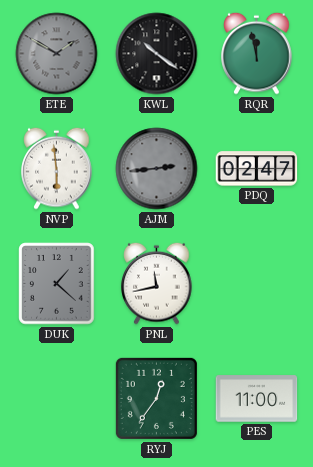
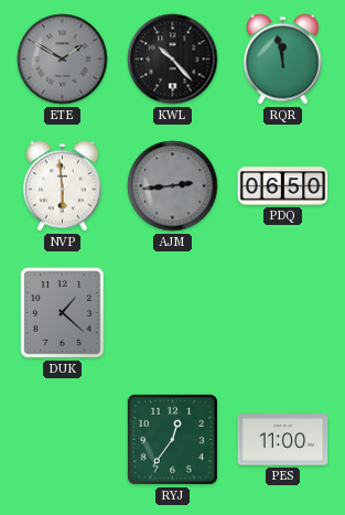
KWL: 10:21 -> 10:23
PDQ: 02:47 -> 06:50
PNL: 11:43 -> none
